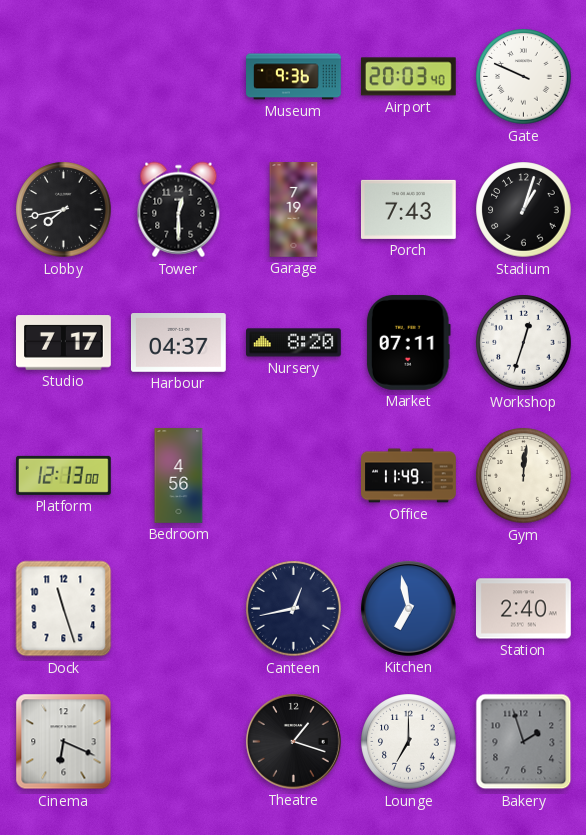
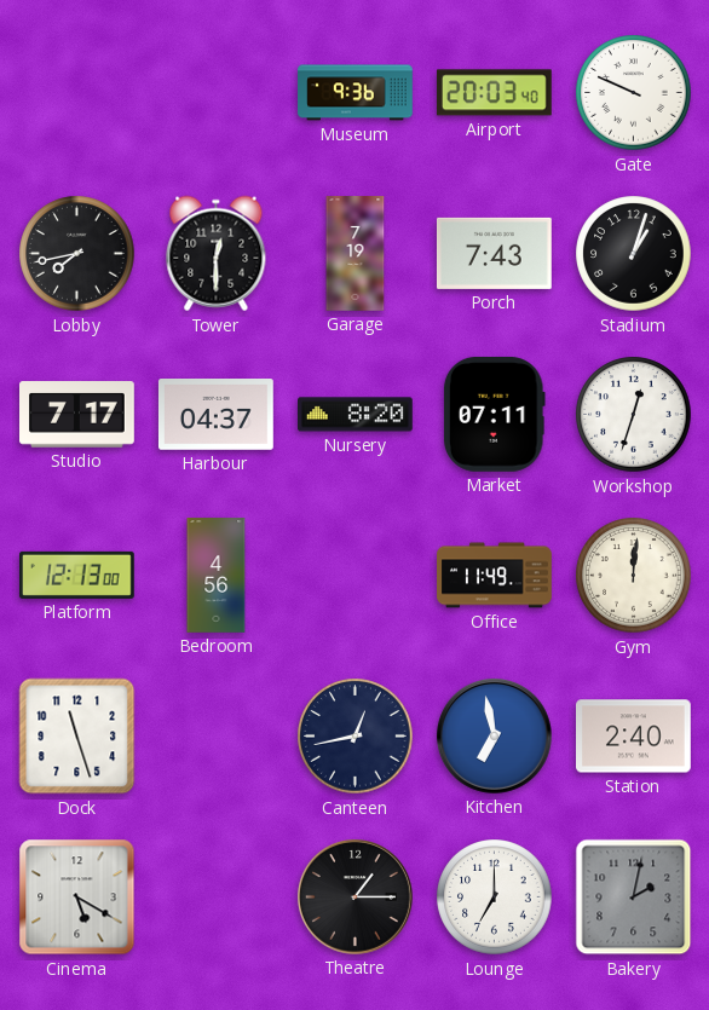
Cinema: 6:19 -> 5:20
Theatre: 1:18 -> 1:15
Bakery: 1:57 -> 2:02
